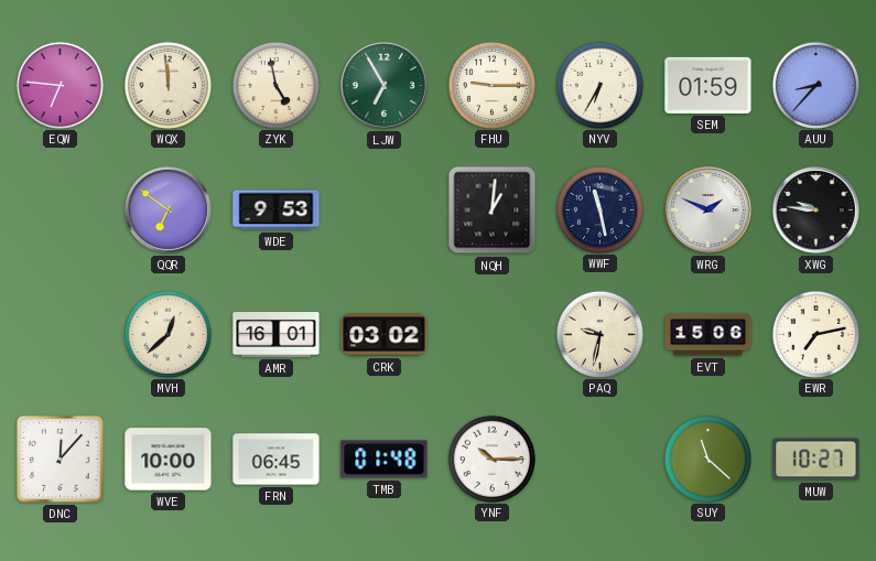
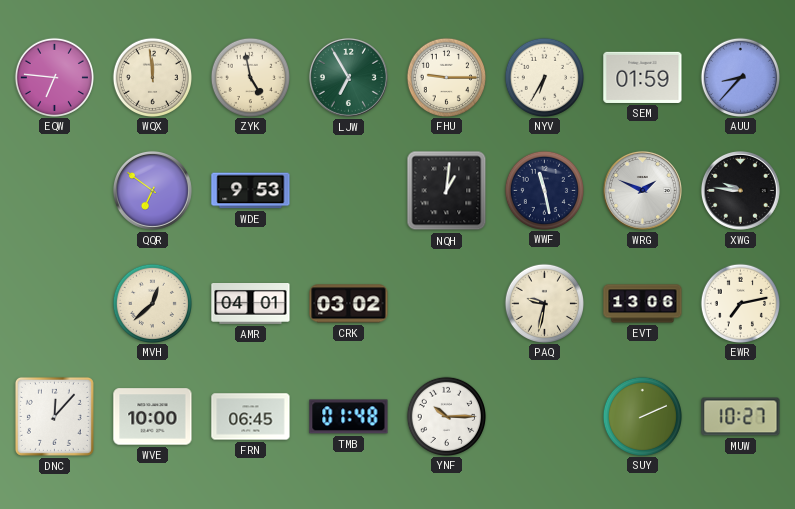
AMR: 16:01 -> 04:01
EVT: 15:06 -> 13:06
SUY: 11:22 -> 2:11
